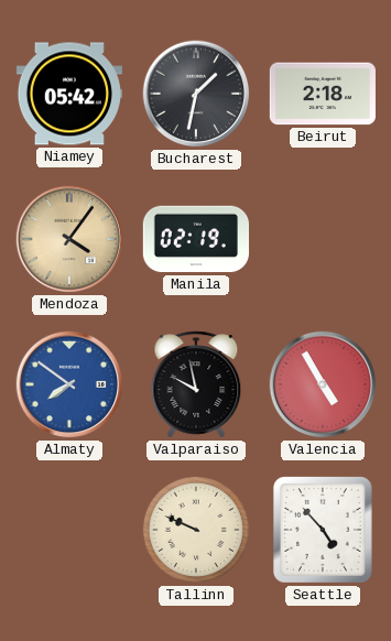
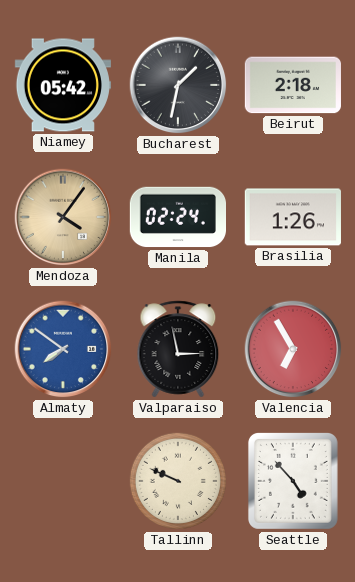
Manila: 02:19 -> 02:24
Brasilia: none -> 1:26
Valparaiso: 9:58 -> 2:58
Valencia: 4:55 -> 6:55
